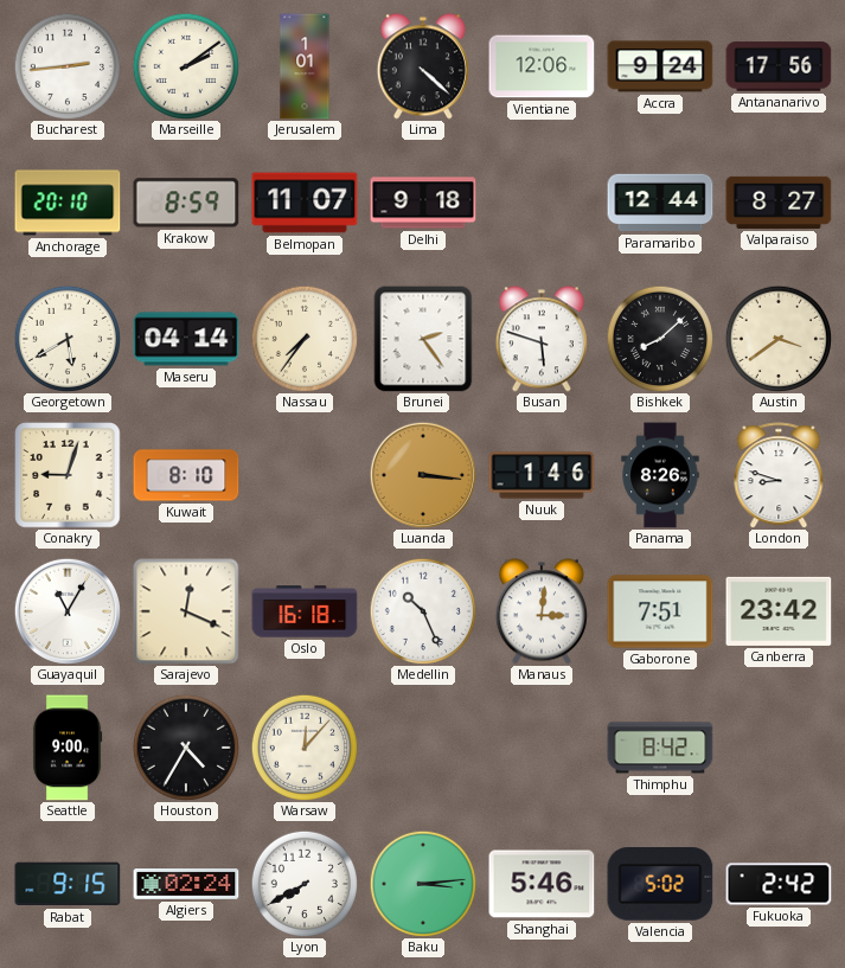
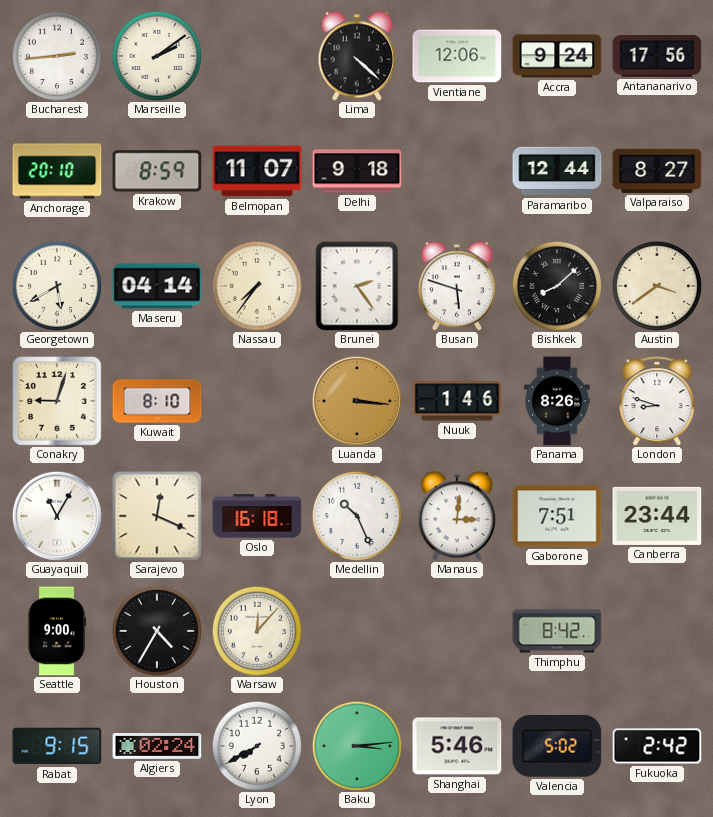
Jerusalem: 1:01 -> none
Canberra: 23:42 -> 23:44
